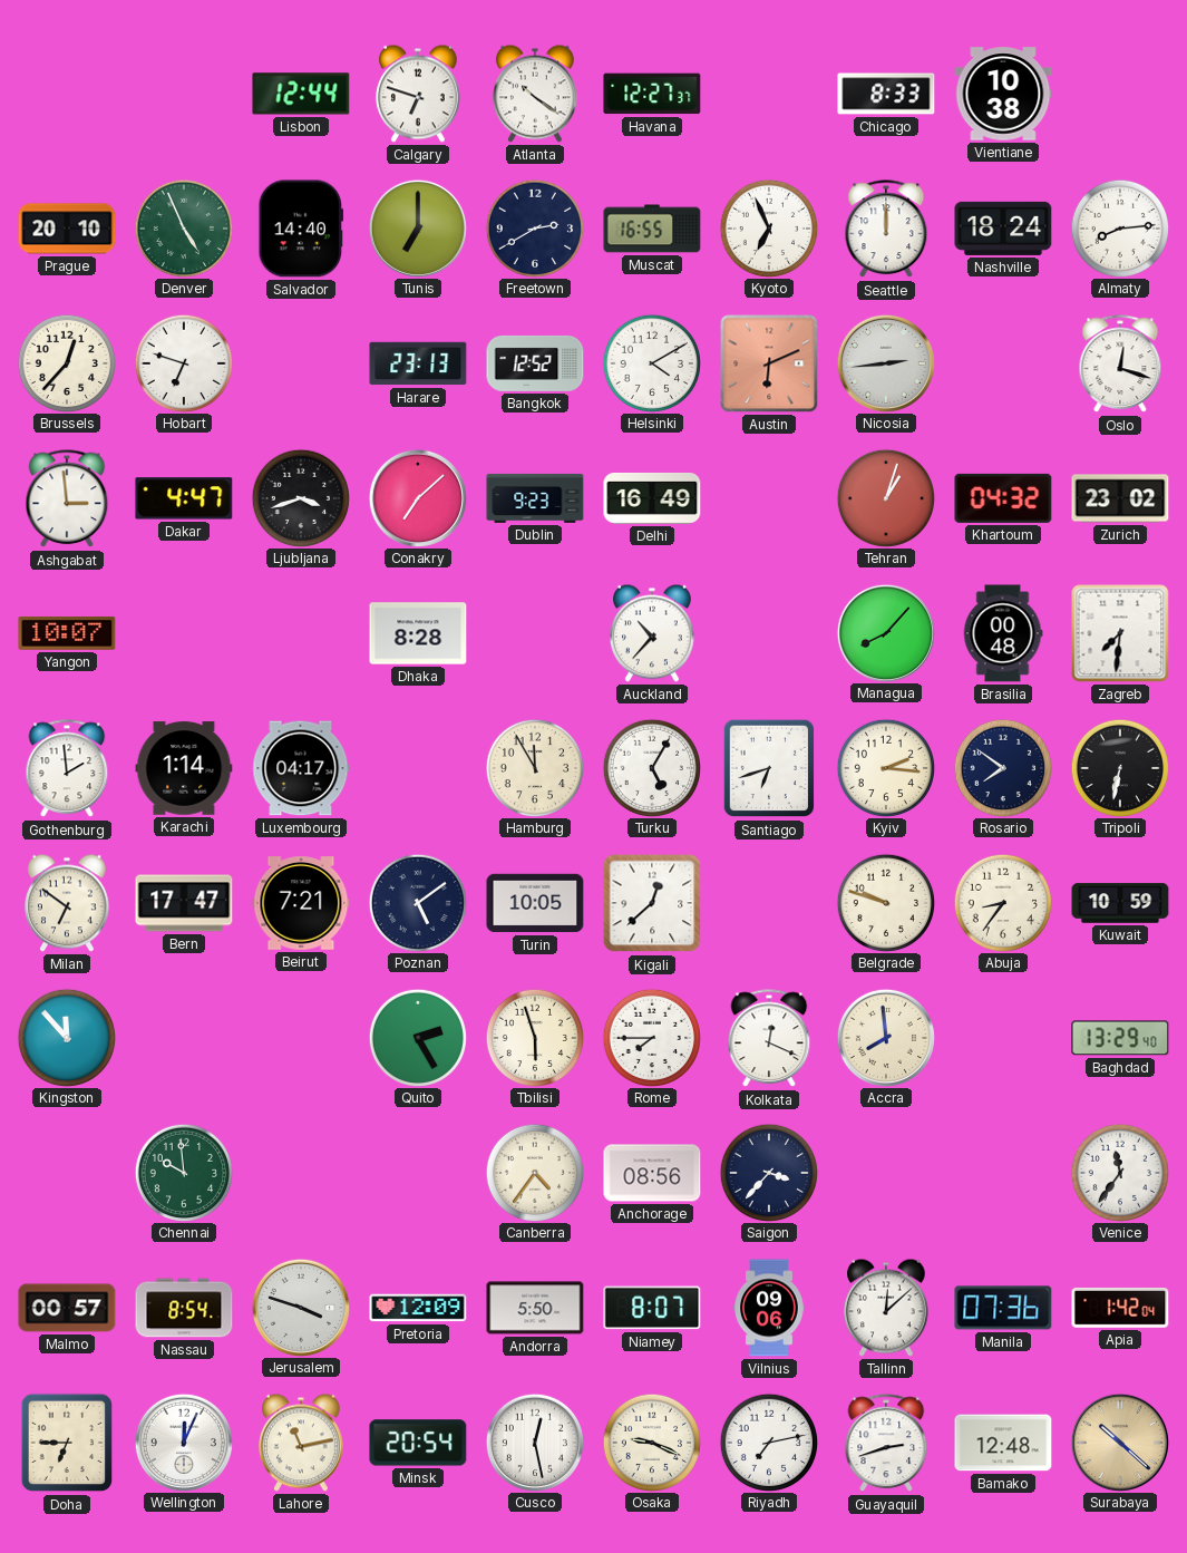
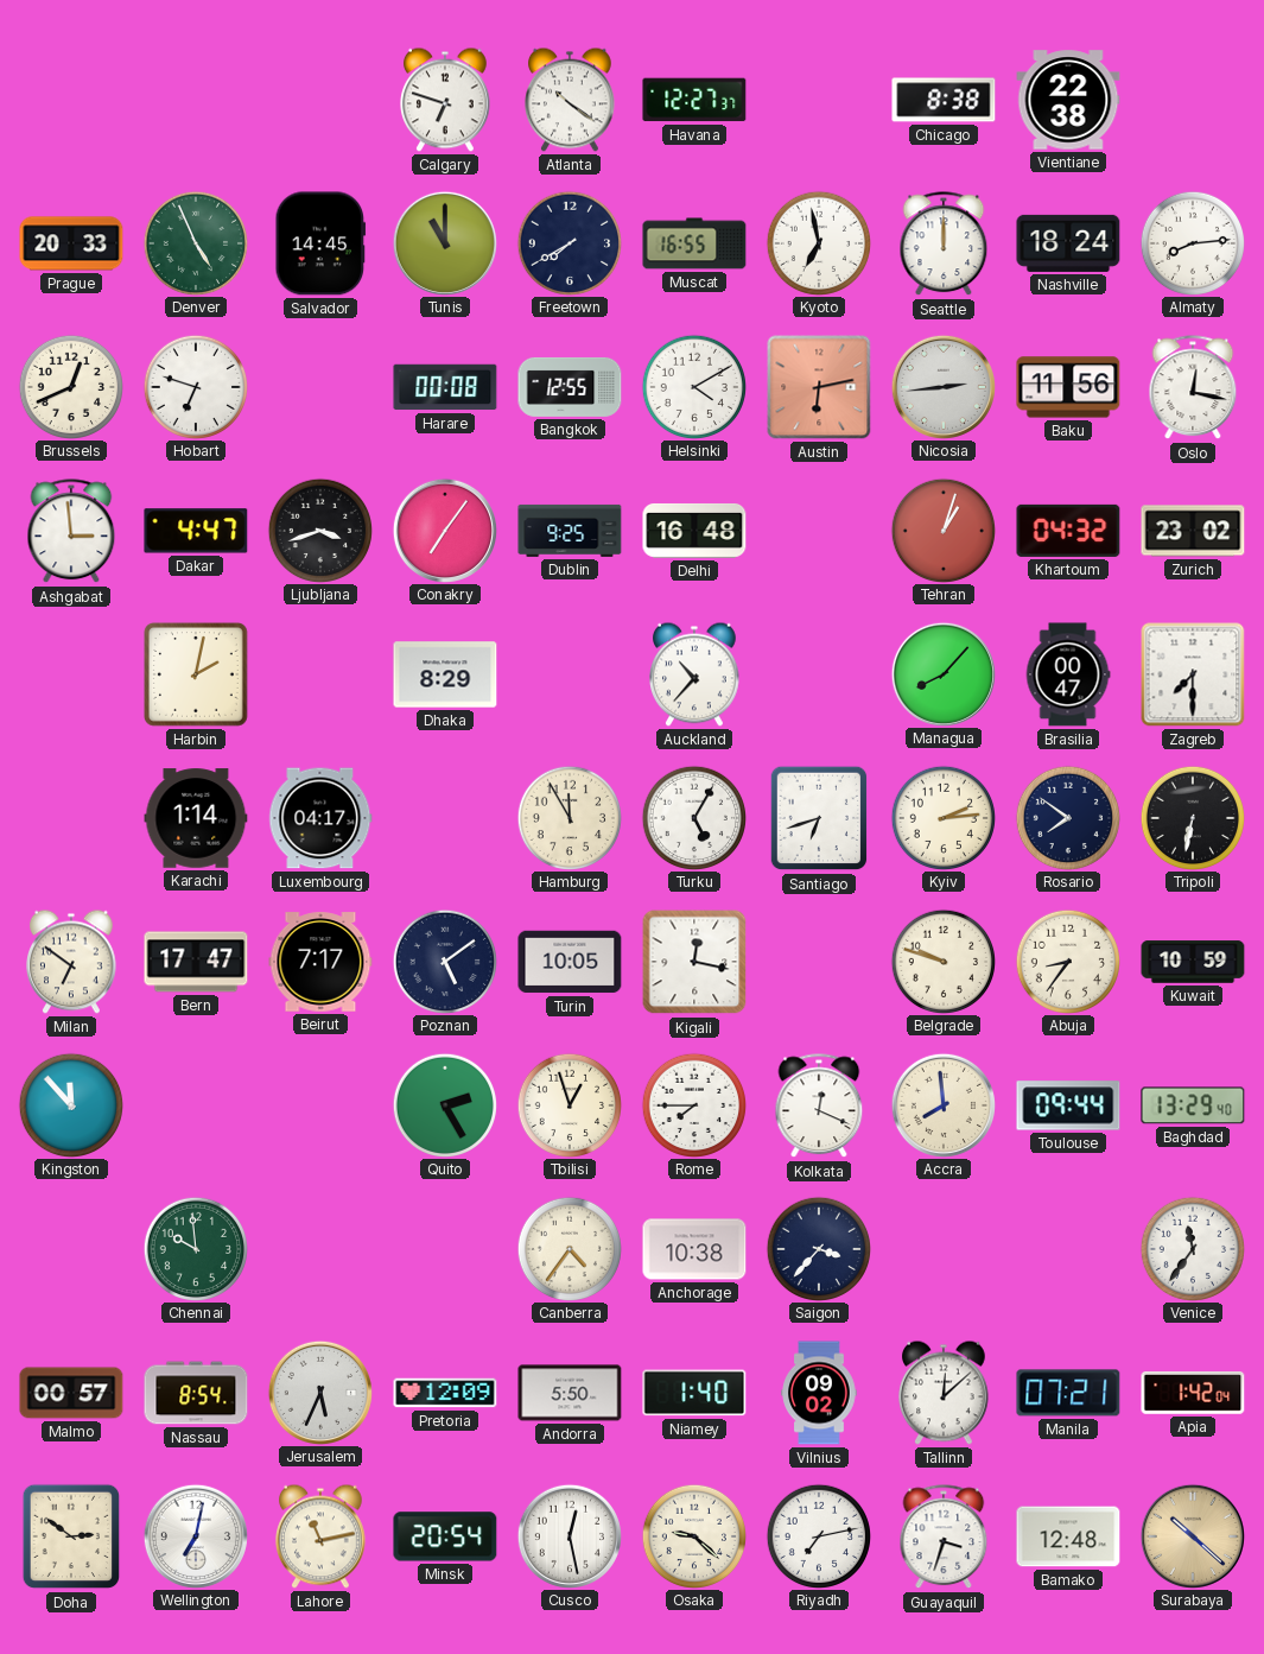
Lisbon: 12:44 -> none
Chicago: 8:33 -> 8:38
Vientiane: 10:38 -> 22:38
Prague: 20:10 -> 20:33
Salvador: 14:40 -> 14:45
Tunis: 7:00 -> 11:00
Freetown: 2:40 -> 7:40
Kyoto: 6:56 -> 6:58
Brussels: 12:37 -> 12:41
Harare: 23:13 -> 00:08
Bangkok: 12:52 -> 12:55
Austin: 6:11 -> 6:13
Baku: none -> 11:56
Oslo: 12:18 -> 12:17
Conakry: 7:08 -> 7:06
Dublin: 9:23 -> 9:25
Delhi: 16:49 -> 16:48
Yangon: 10:07 -> none
Harbin: none -> 2:02
Dhaka: 8:28 -> 8:29
Brasilia: 00:48 -> 00:47
Zagreb: 7:31 -> 7:30
Gothenburg: 1:59 -> none
Kyiv: 2:16 -> 2:14
Beirut: 7:21 -> 7:17
Kigali: 12:38 -> 12:17
Tbilisi: 5:57 -> 12:57
Toulouse: none -> 09:44
Anchorage: 08:56 -> 10:38
Jerusalem: 3:48 -> 5:34
Niamey: 8:07 -> 1:40
Vilnius: 09:06 -> 09:02
Manila: 07:36 -> 07:21
Doha: 6:45 -> 2:51
Wellington: 12:04 -> 7:02
Osaka: 9:19 -> 9:22
Guayaquil: 2:42 -> 3:33
